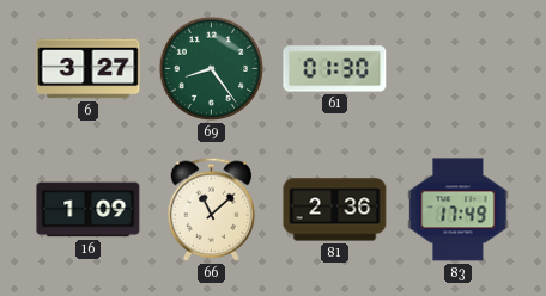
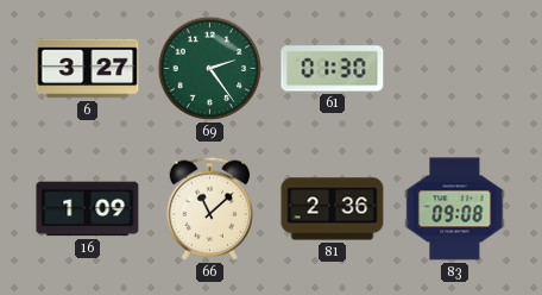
69: 8:24 -> 2:24
83: 17:49 -> 09:08
